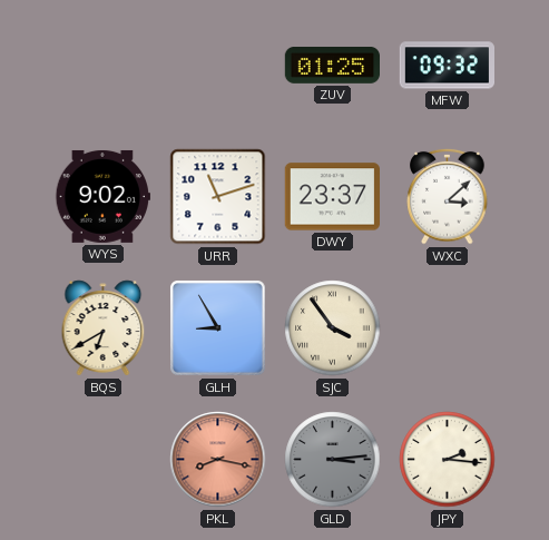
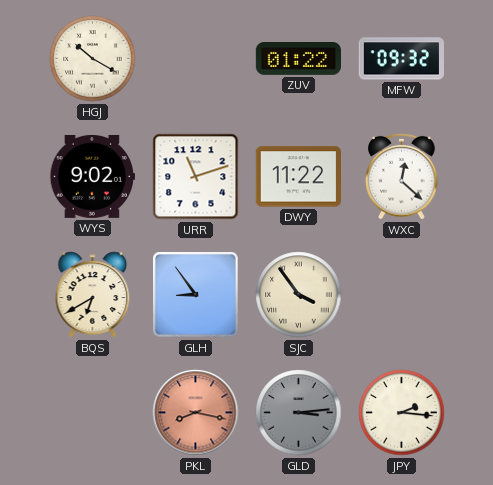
HGJ: none -> 10:20
ZUV: 01:25 -> 01:22
DWY: 23:37 -> 11:22
WXC: 3:08 -> 12:22
GLH: 8:55 -> 8:54
